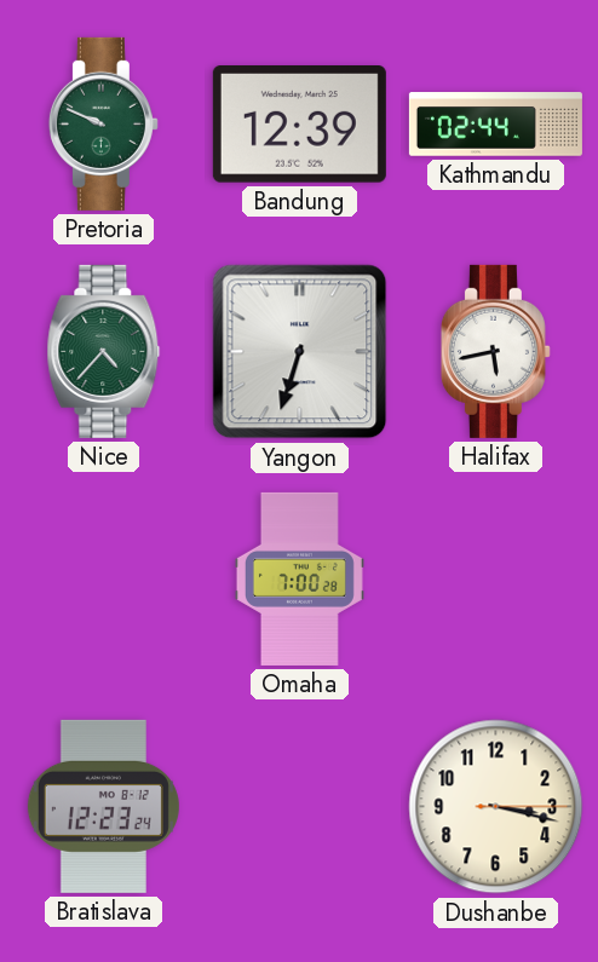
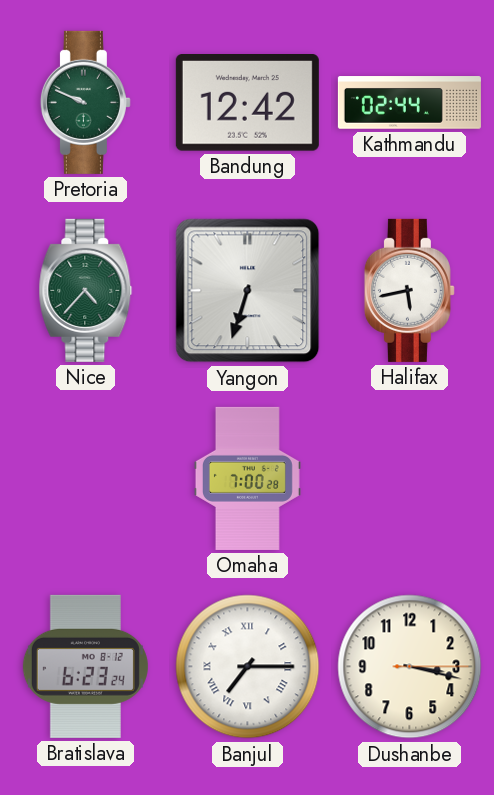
Bandung: 12:39 -> 12:42
Bratislava: 12:23 -> 6:23
Banjul: none -> 7:15
